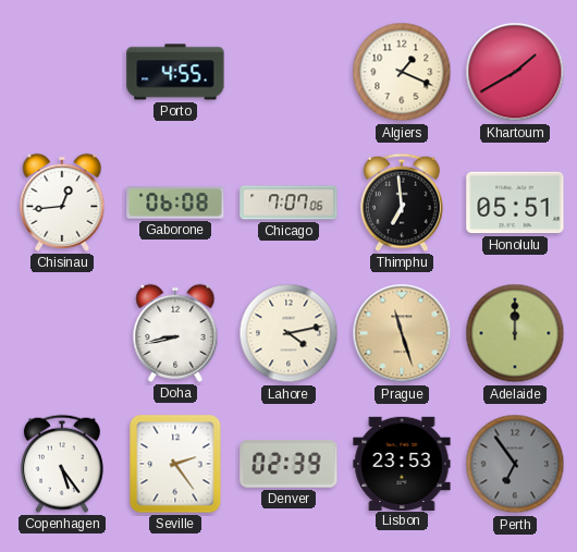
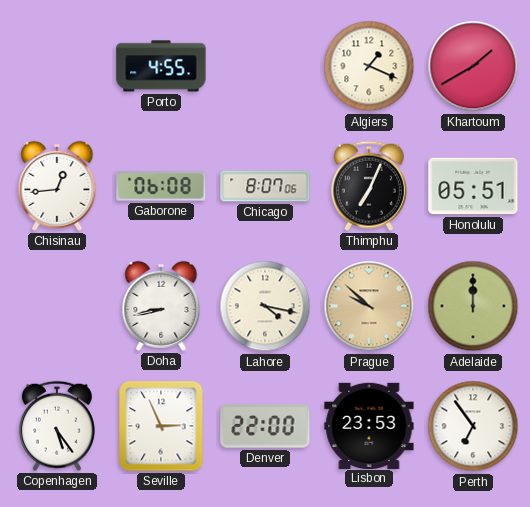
Chicago: 7:07 -> 8:07
Thimphu: 6:59 -> 7:04
Lahore: 4:13 -> 4:17
Prague: 11:27 -> 9:52
Seville: 2:24 -> 2:56
Denver: 02:39 -> 22:00
Perth dial: grey -> white
